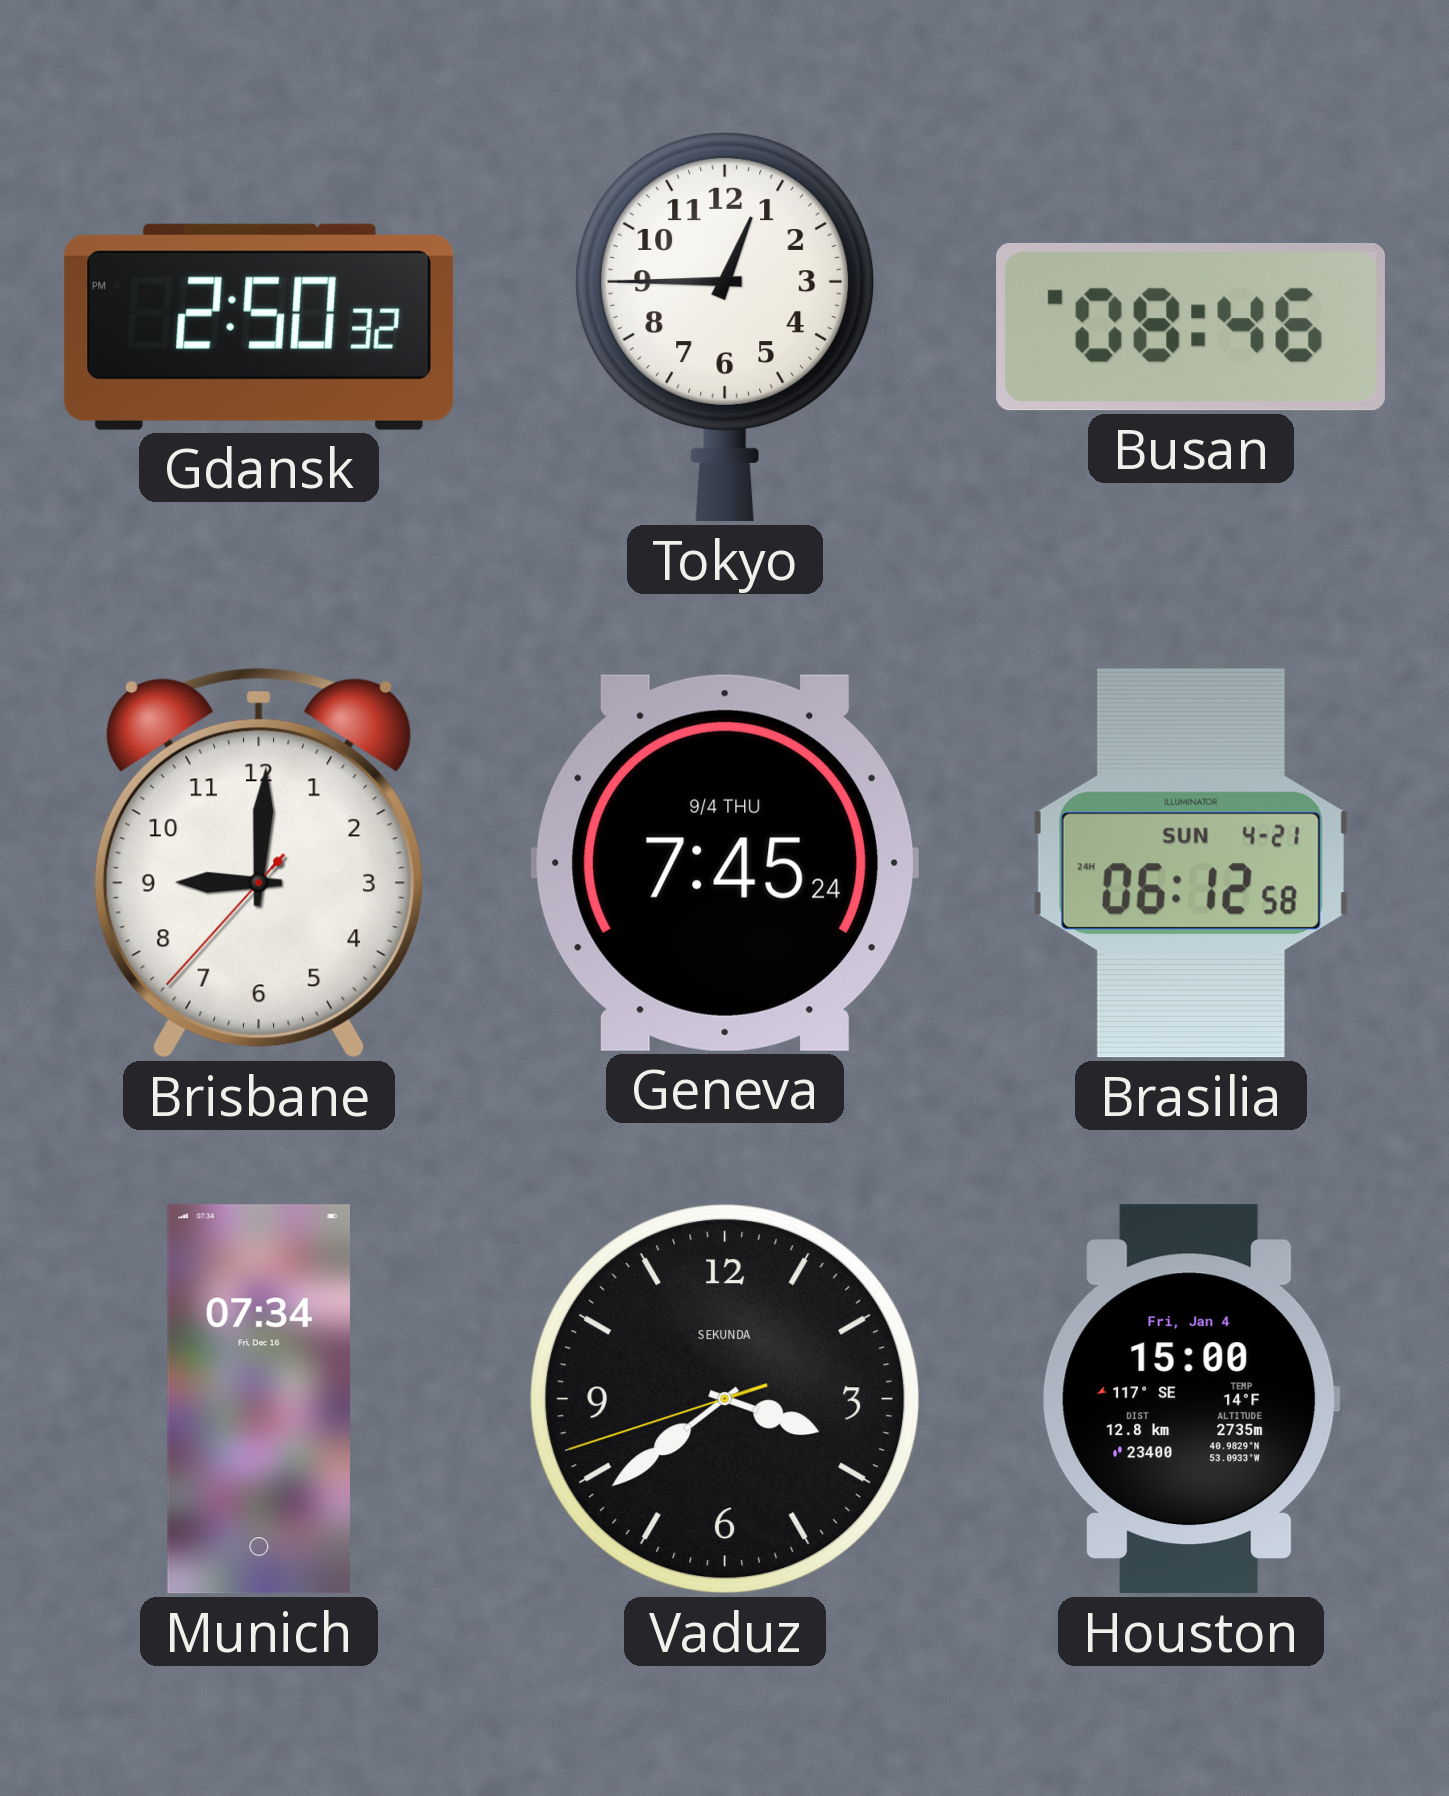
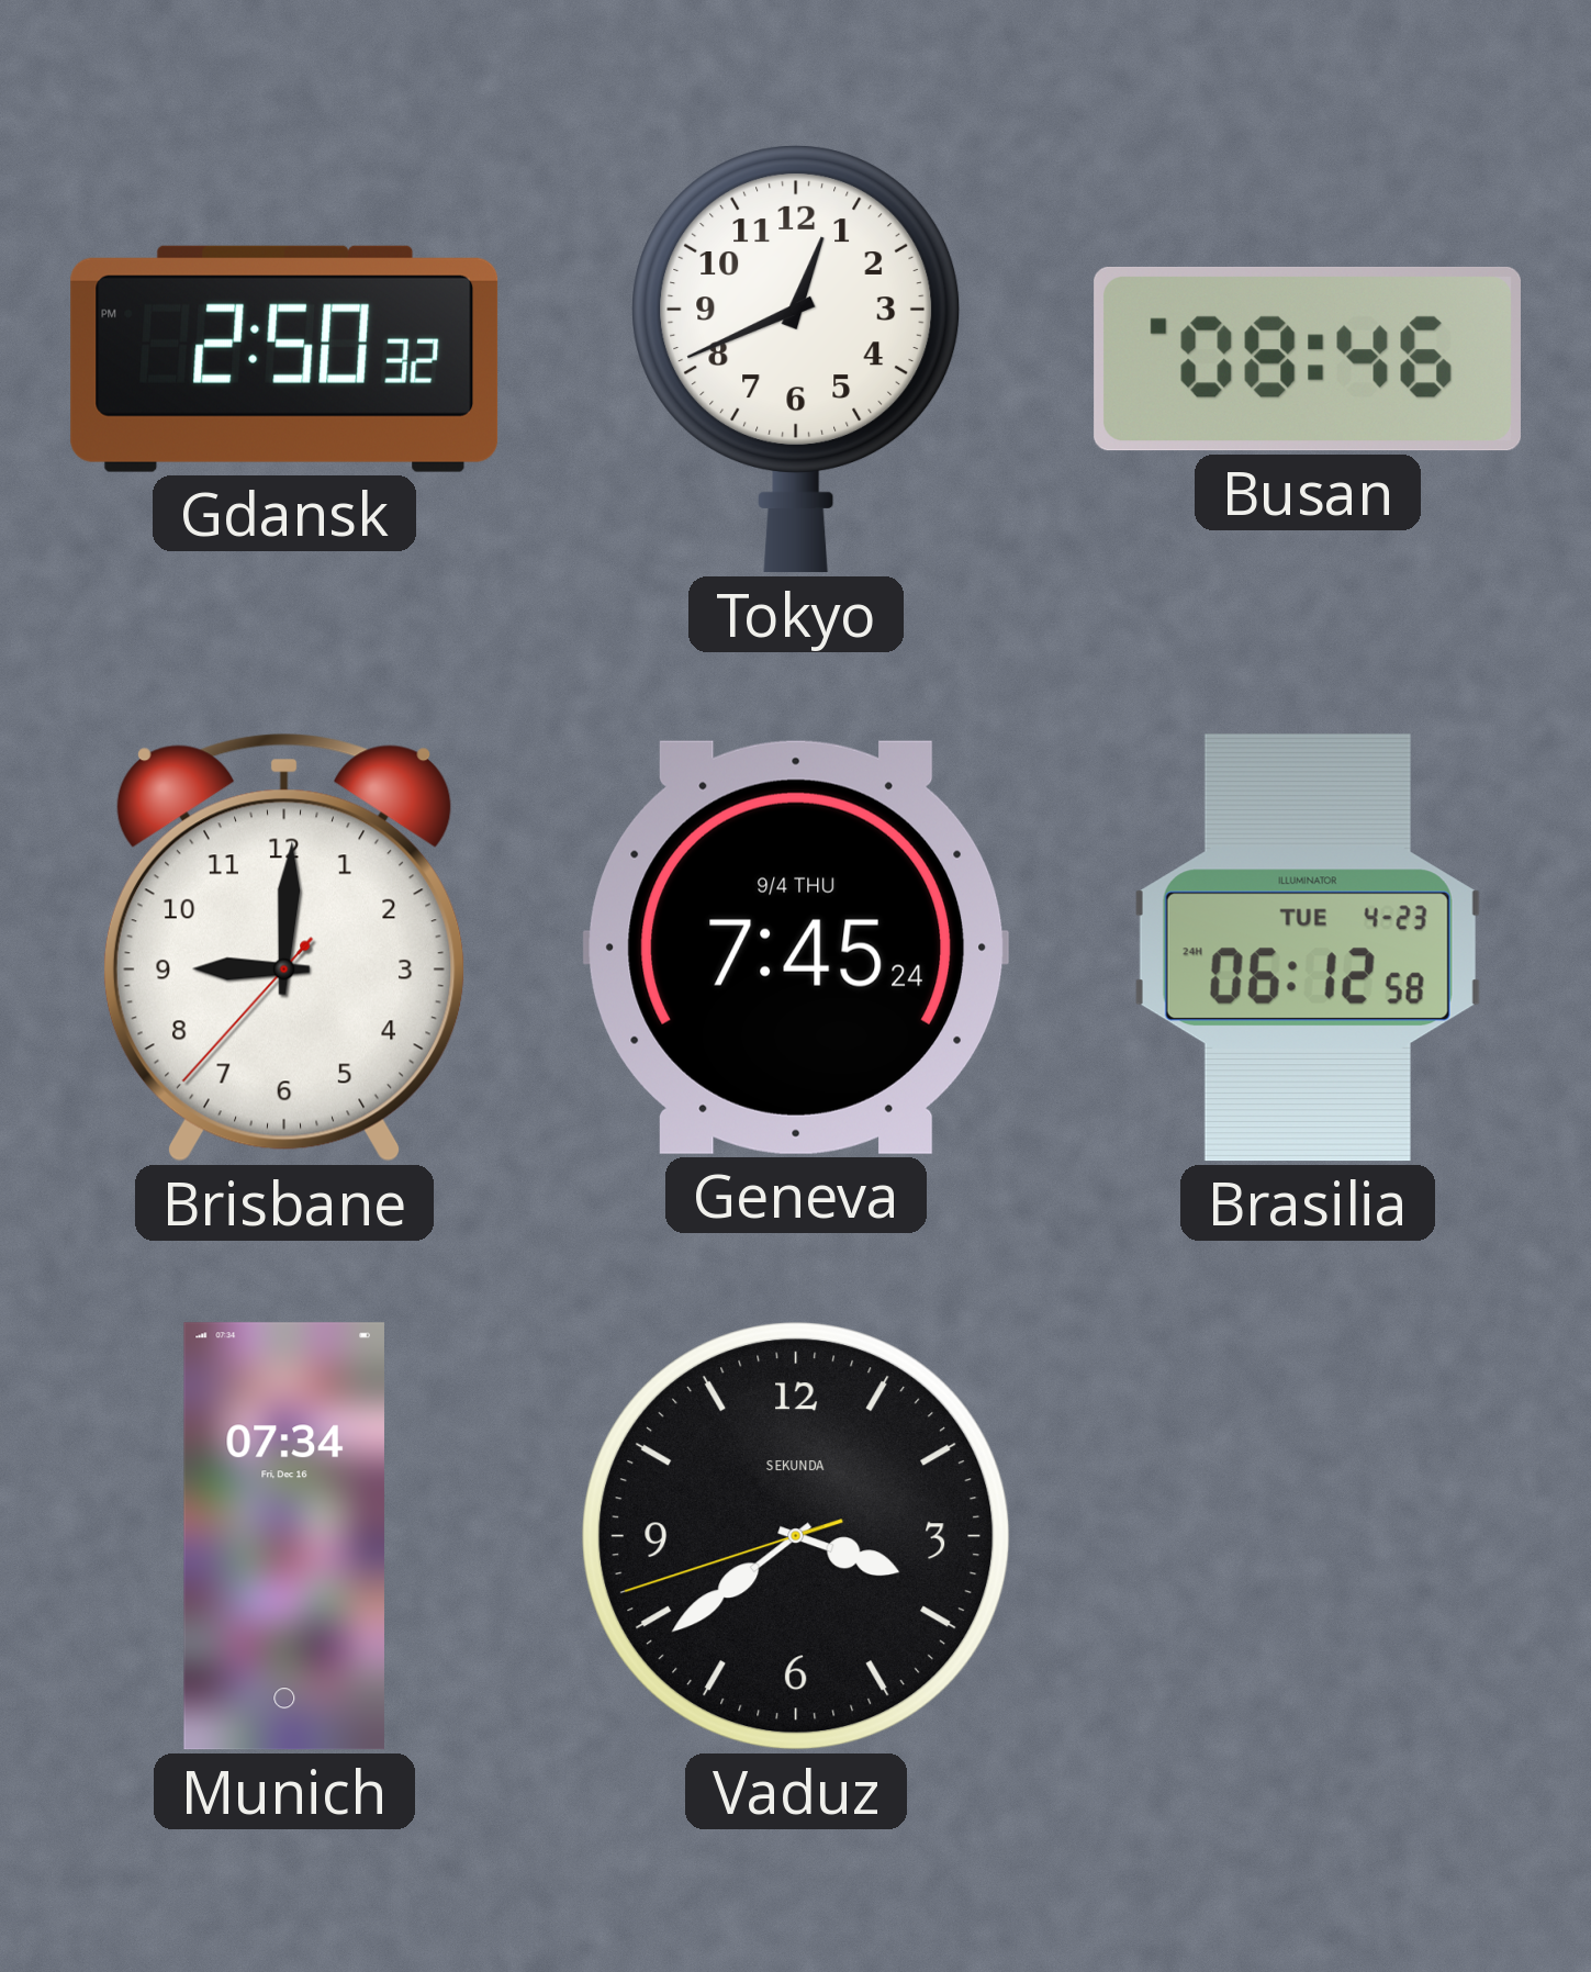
Tokyo: 12:45 -> 12:41
Brasilia date: SUN 4-21 -> TUE 4-23
Houston: 15:00 -> none
